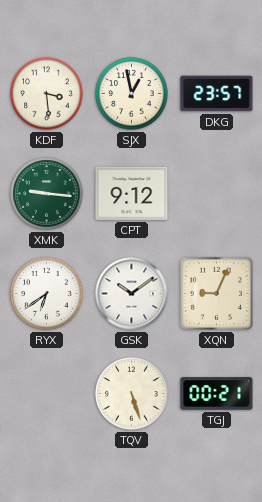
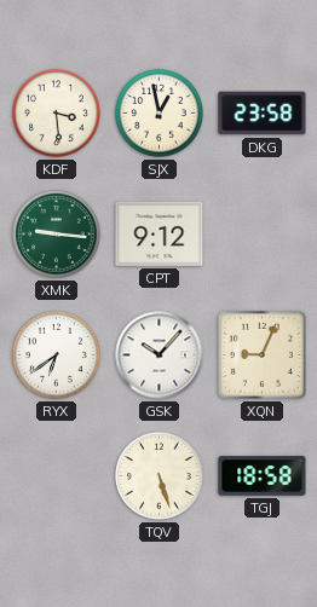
DKG: 23:57 -> 23:58
GSK: 10:09 -> 10:07
TGJ: 00:21 -> 18:58
